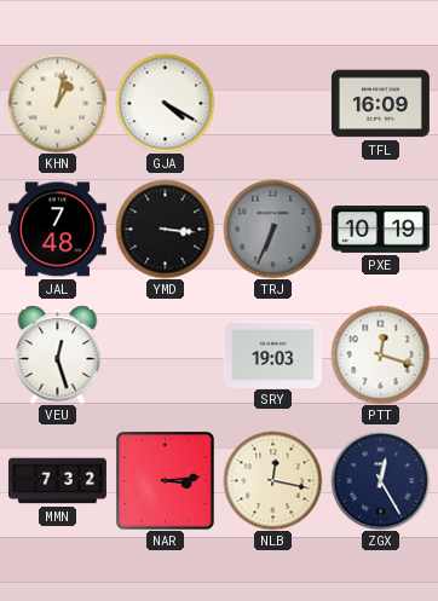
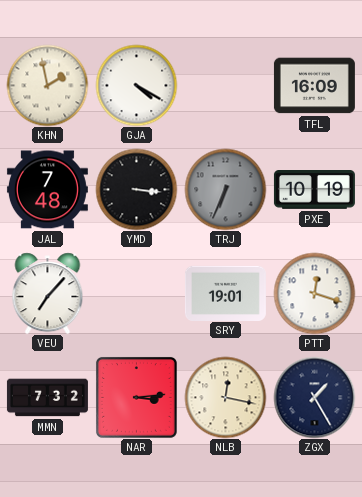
KHN: 1:02 -> 1:58
VEU: 12:27 -> 7:07
SRY: 19:03 -> 19:01
ZGX: 12:25 -> 1:25
